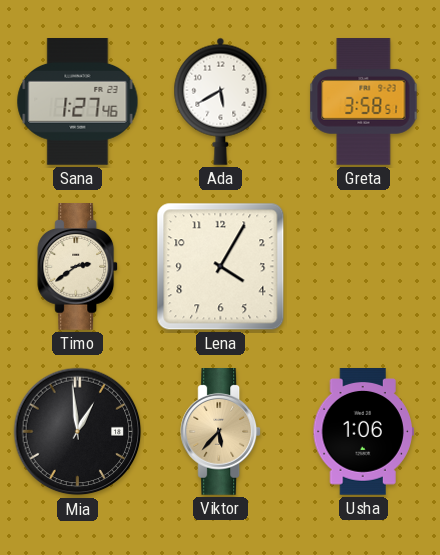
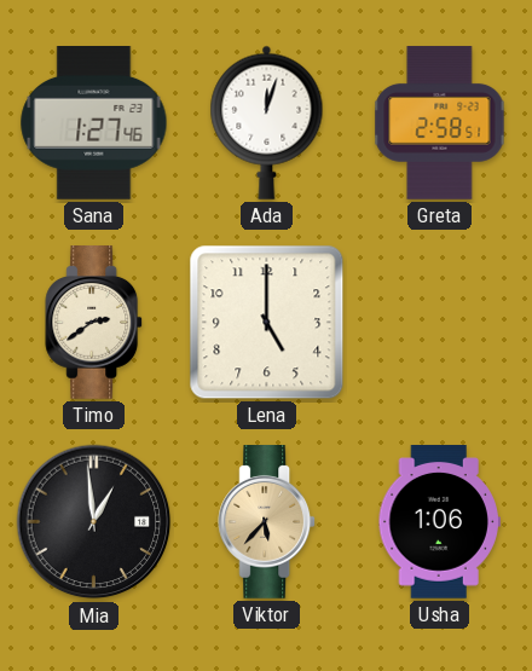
Ada: 5:40 -> 12:03
Greta: 3:58 -> 2:58
Lena: 4:05 -> 5:00
